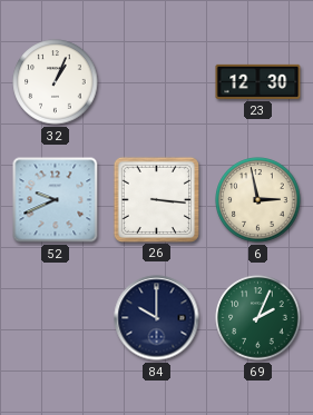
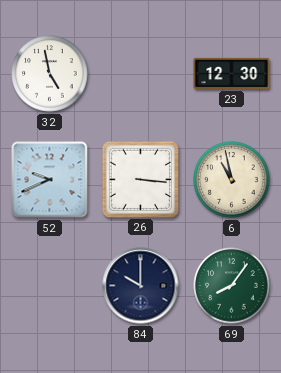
32: 1:04 -> 4:58
6: 2:58 -> 10:58
69: 2:04 -> 8:06
